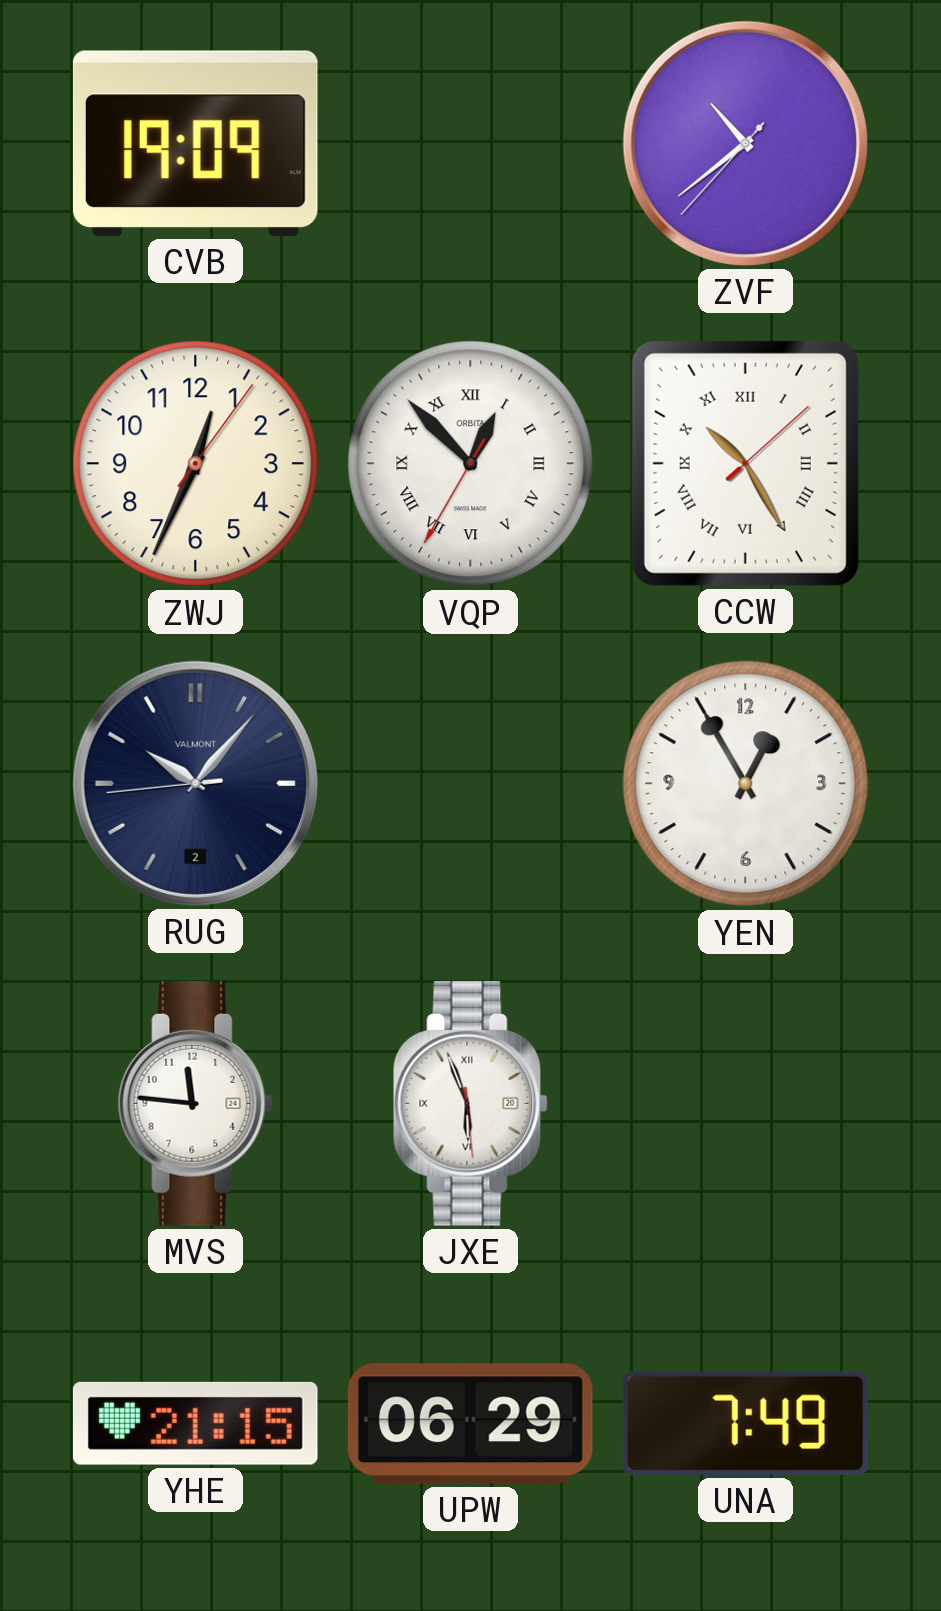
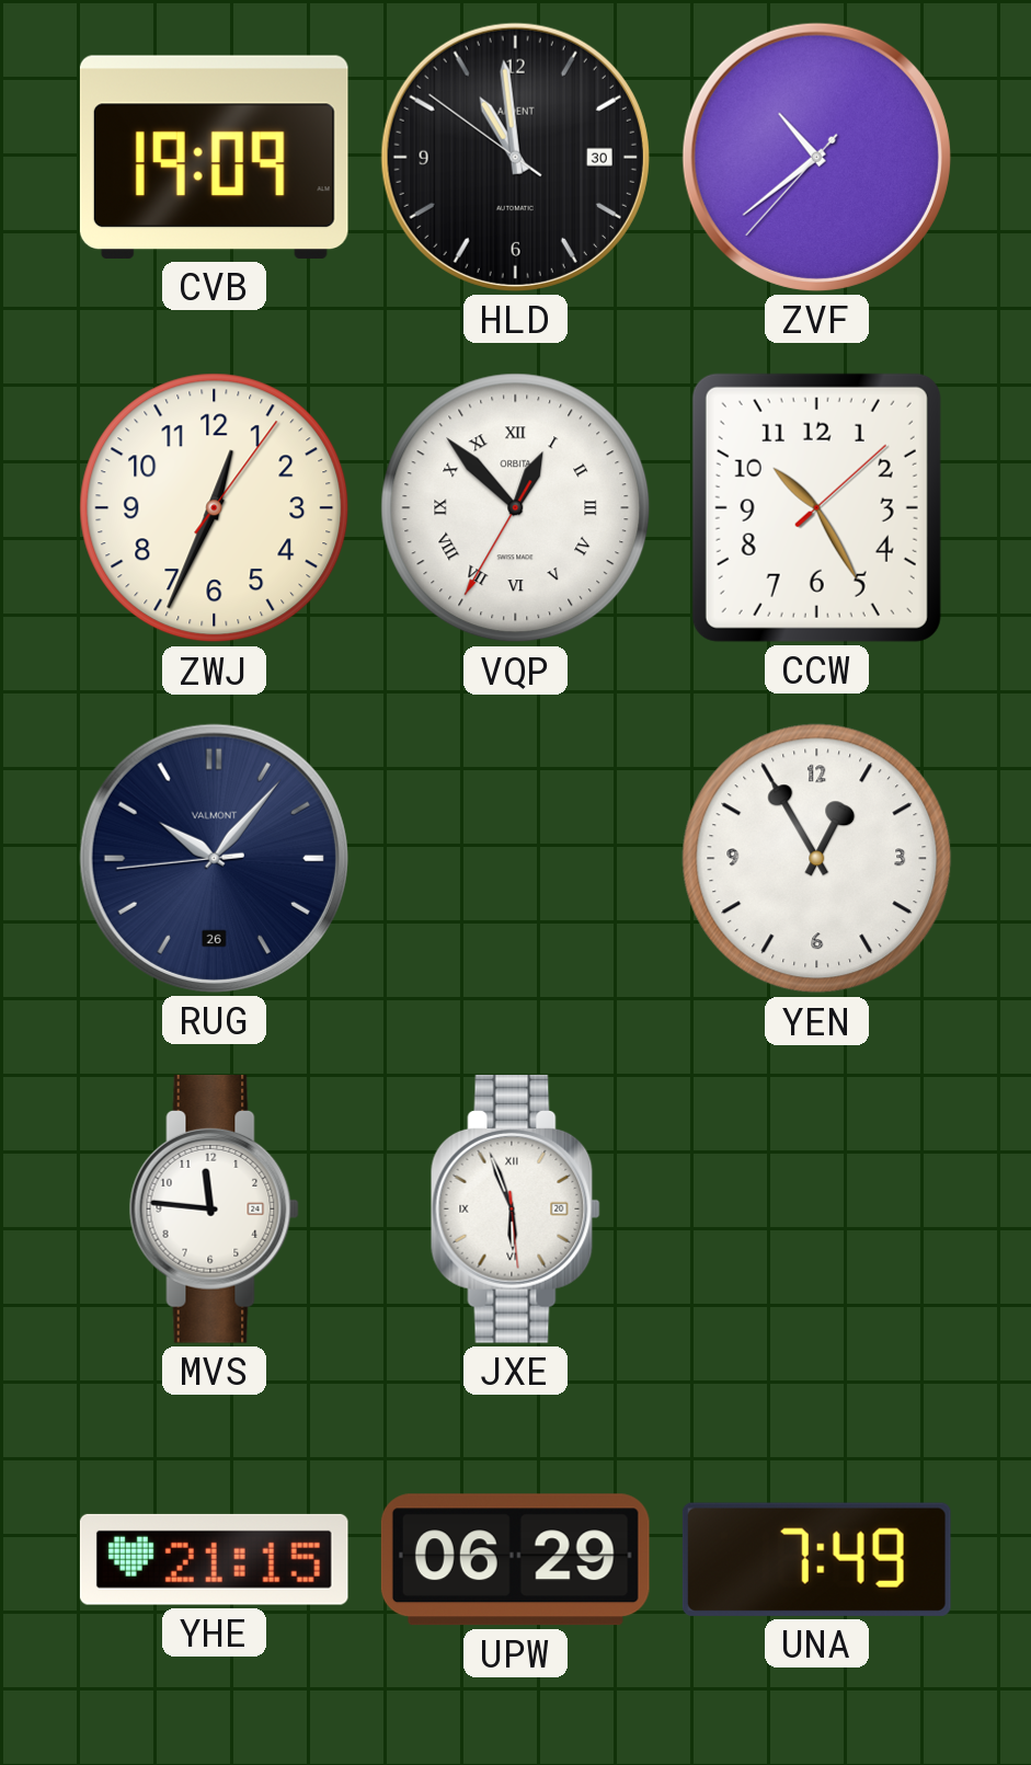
HLD: none -> 10:58
CCW numerals: Roman -> Arabic
RUG date: 2 -> 26
